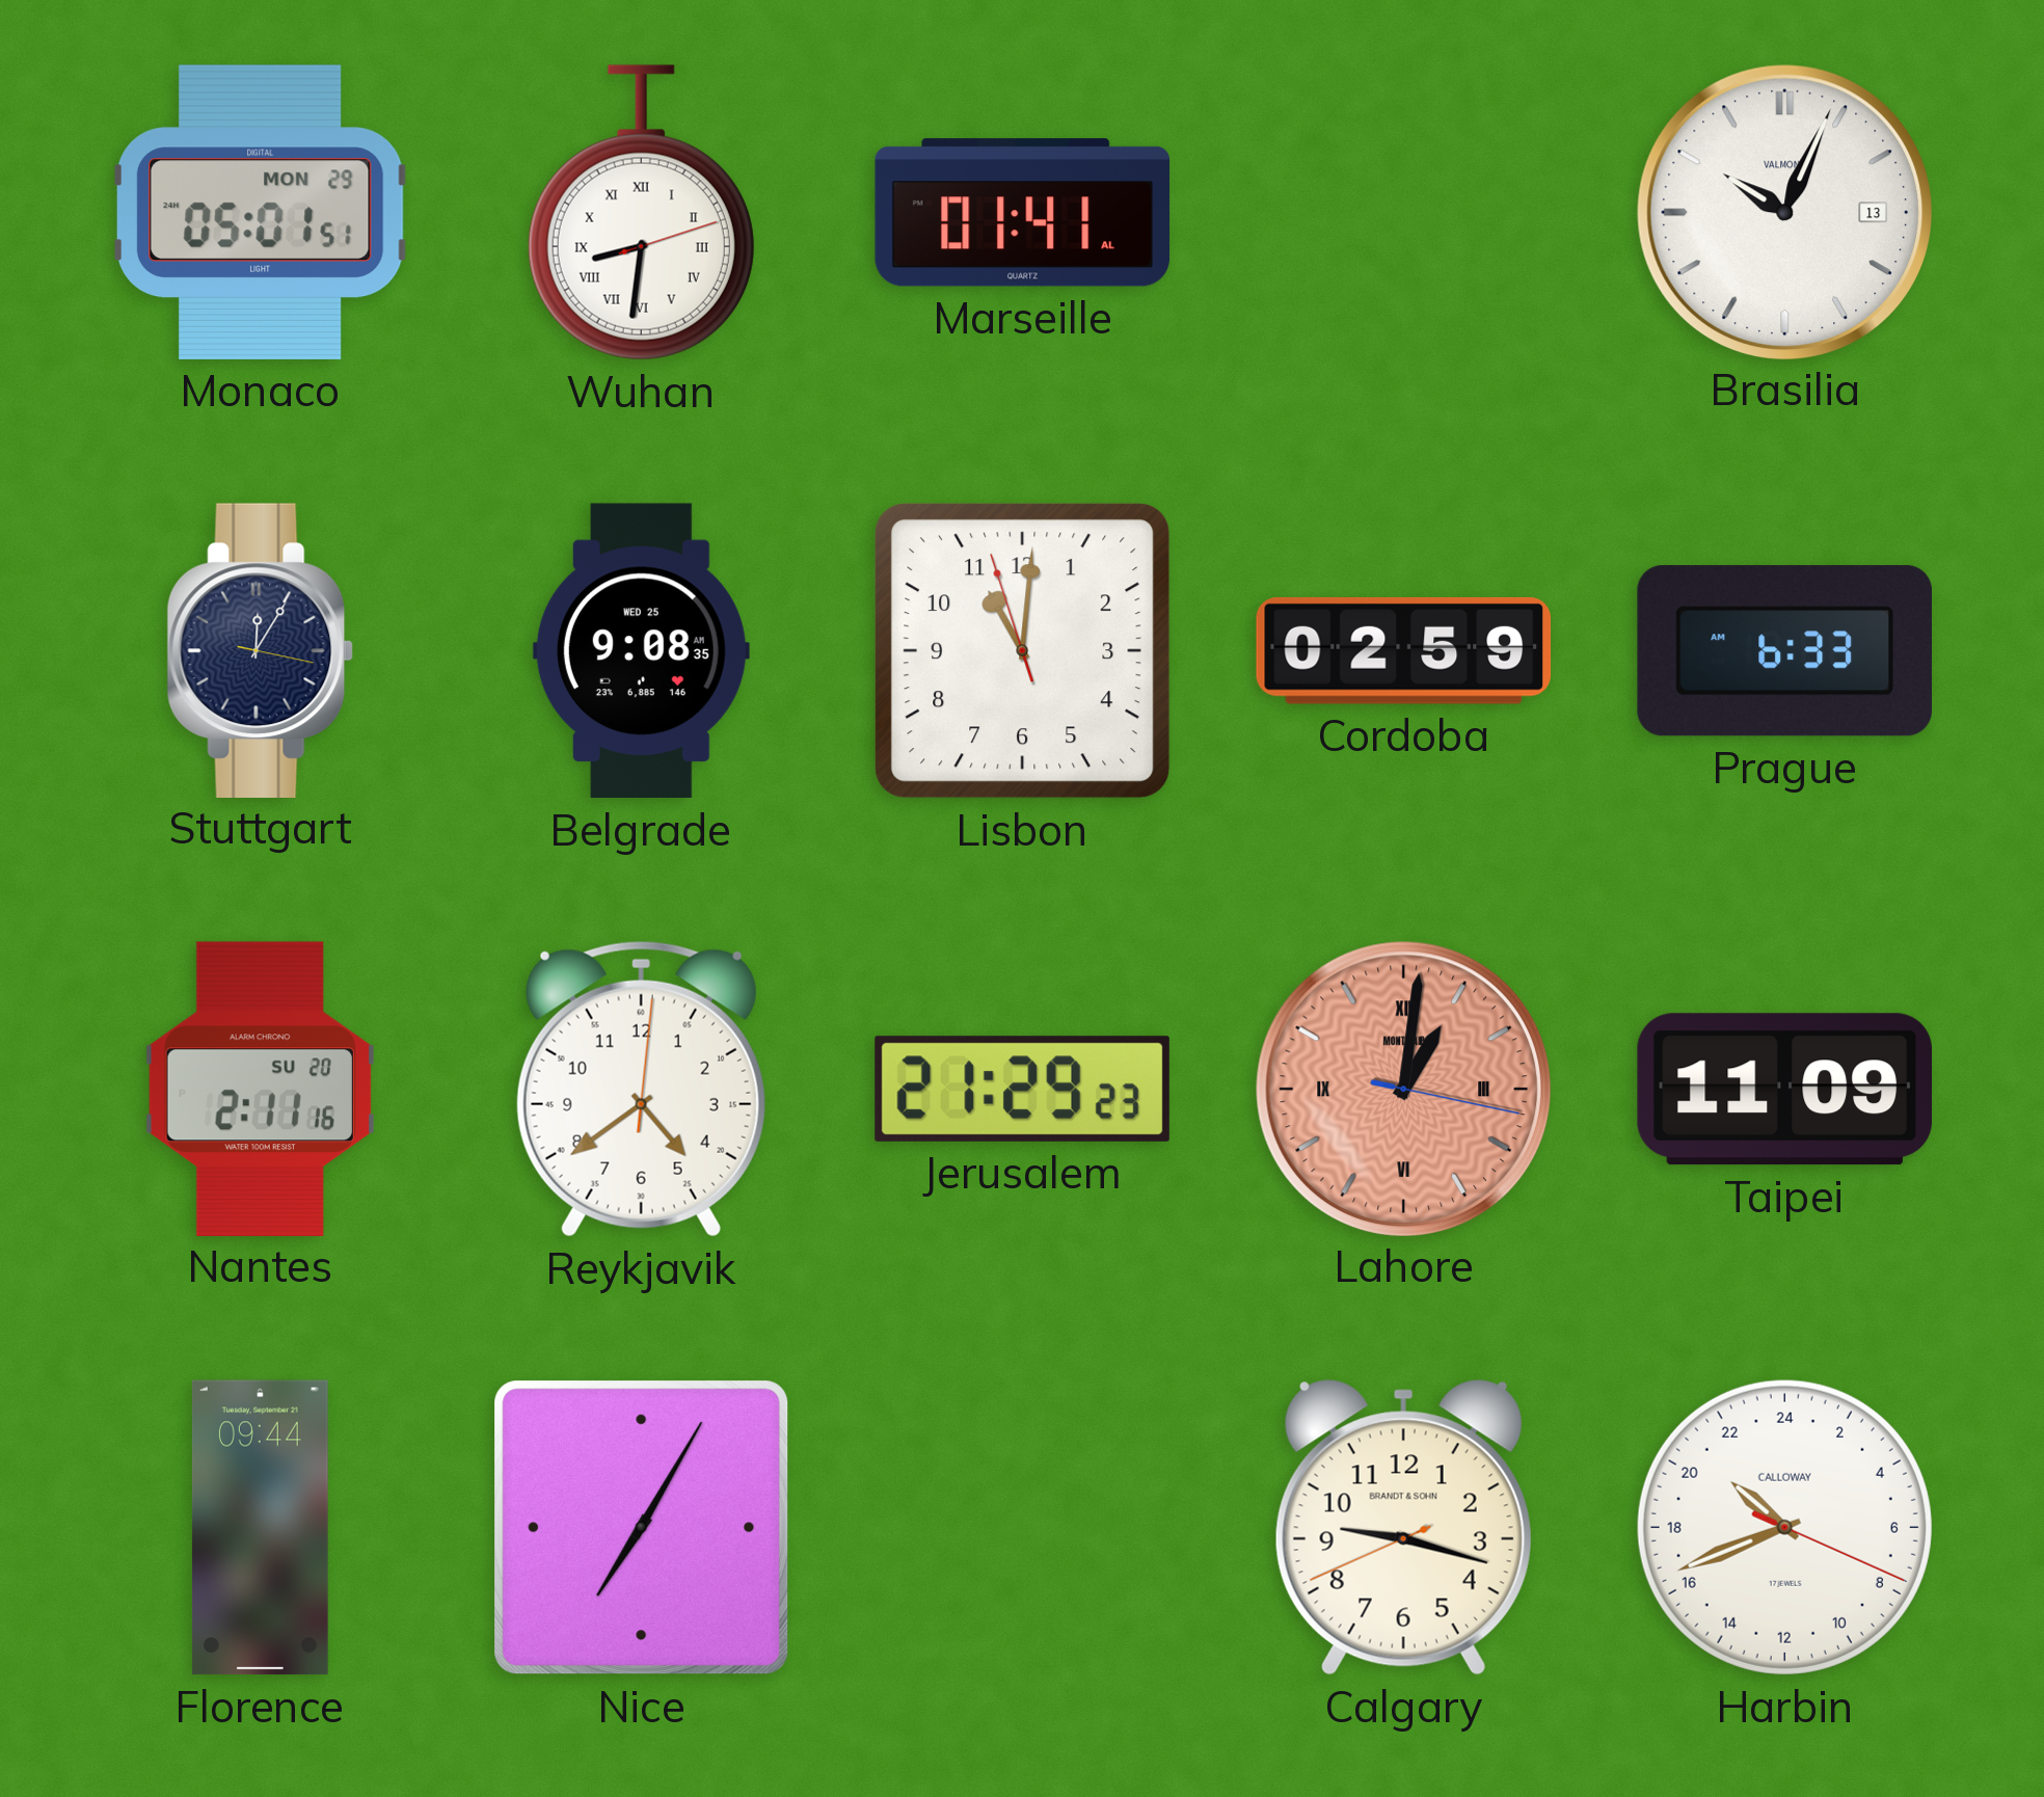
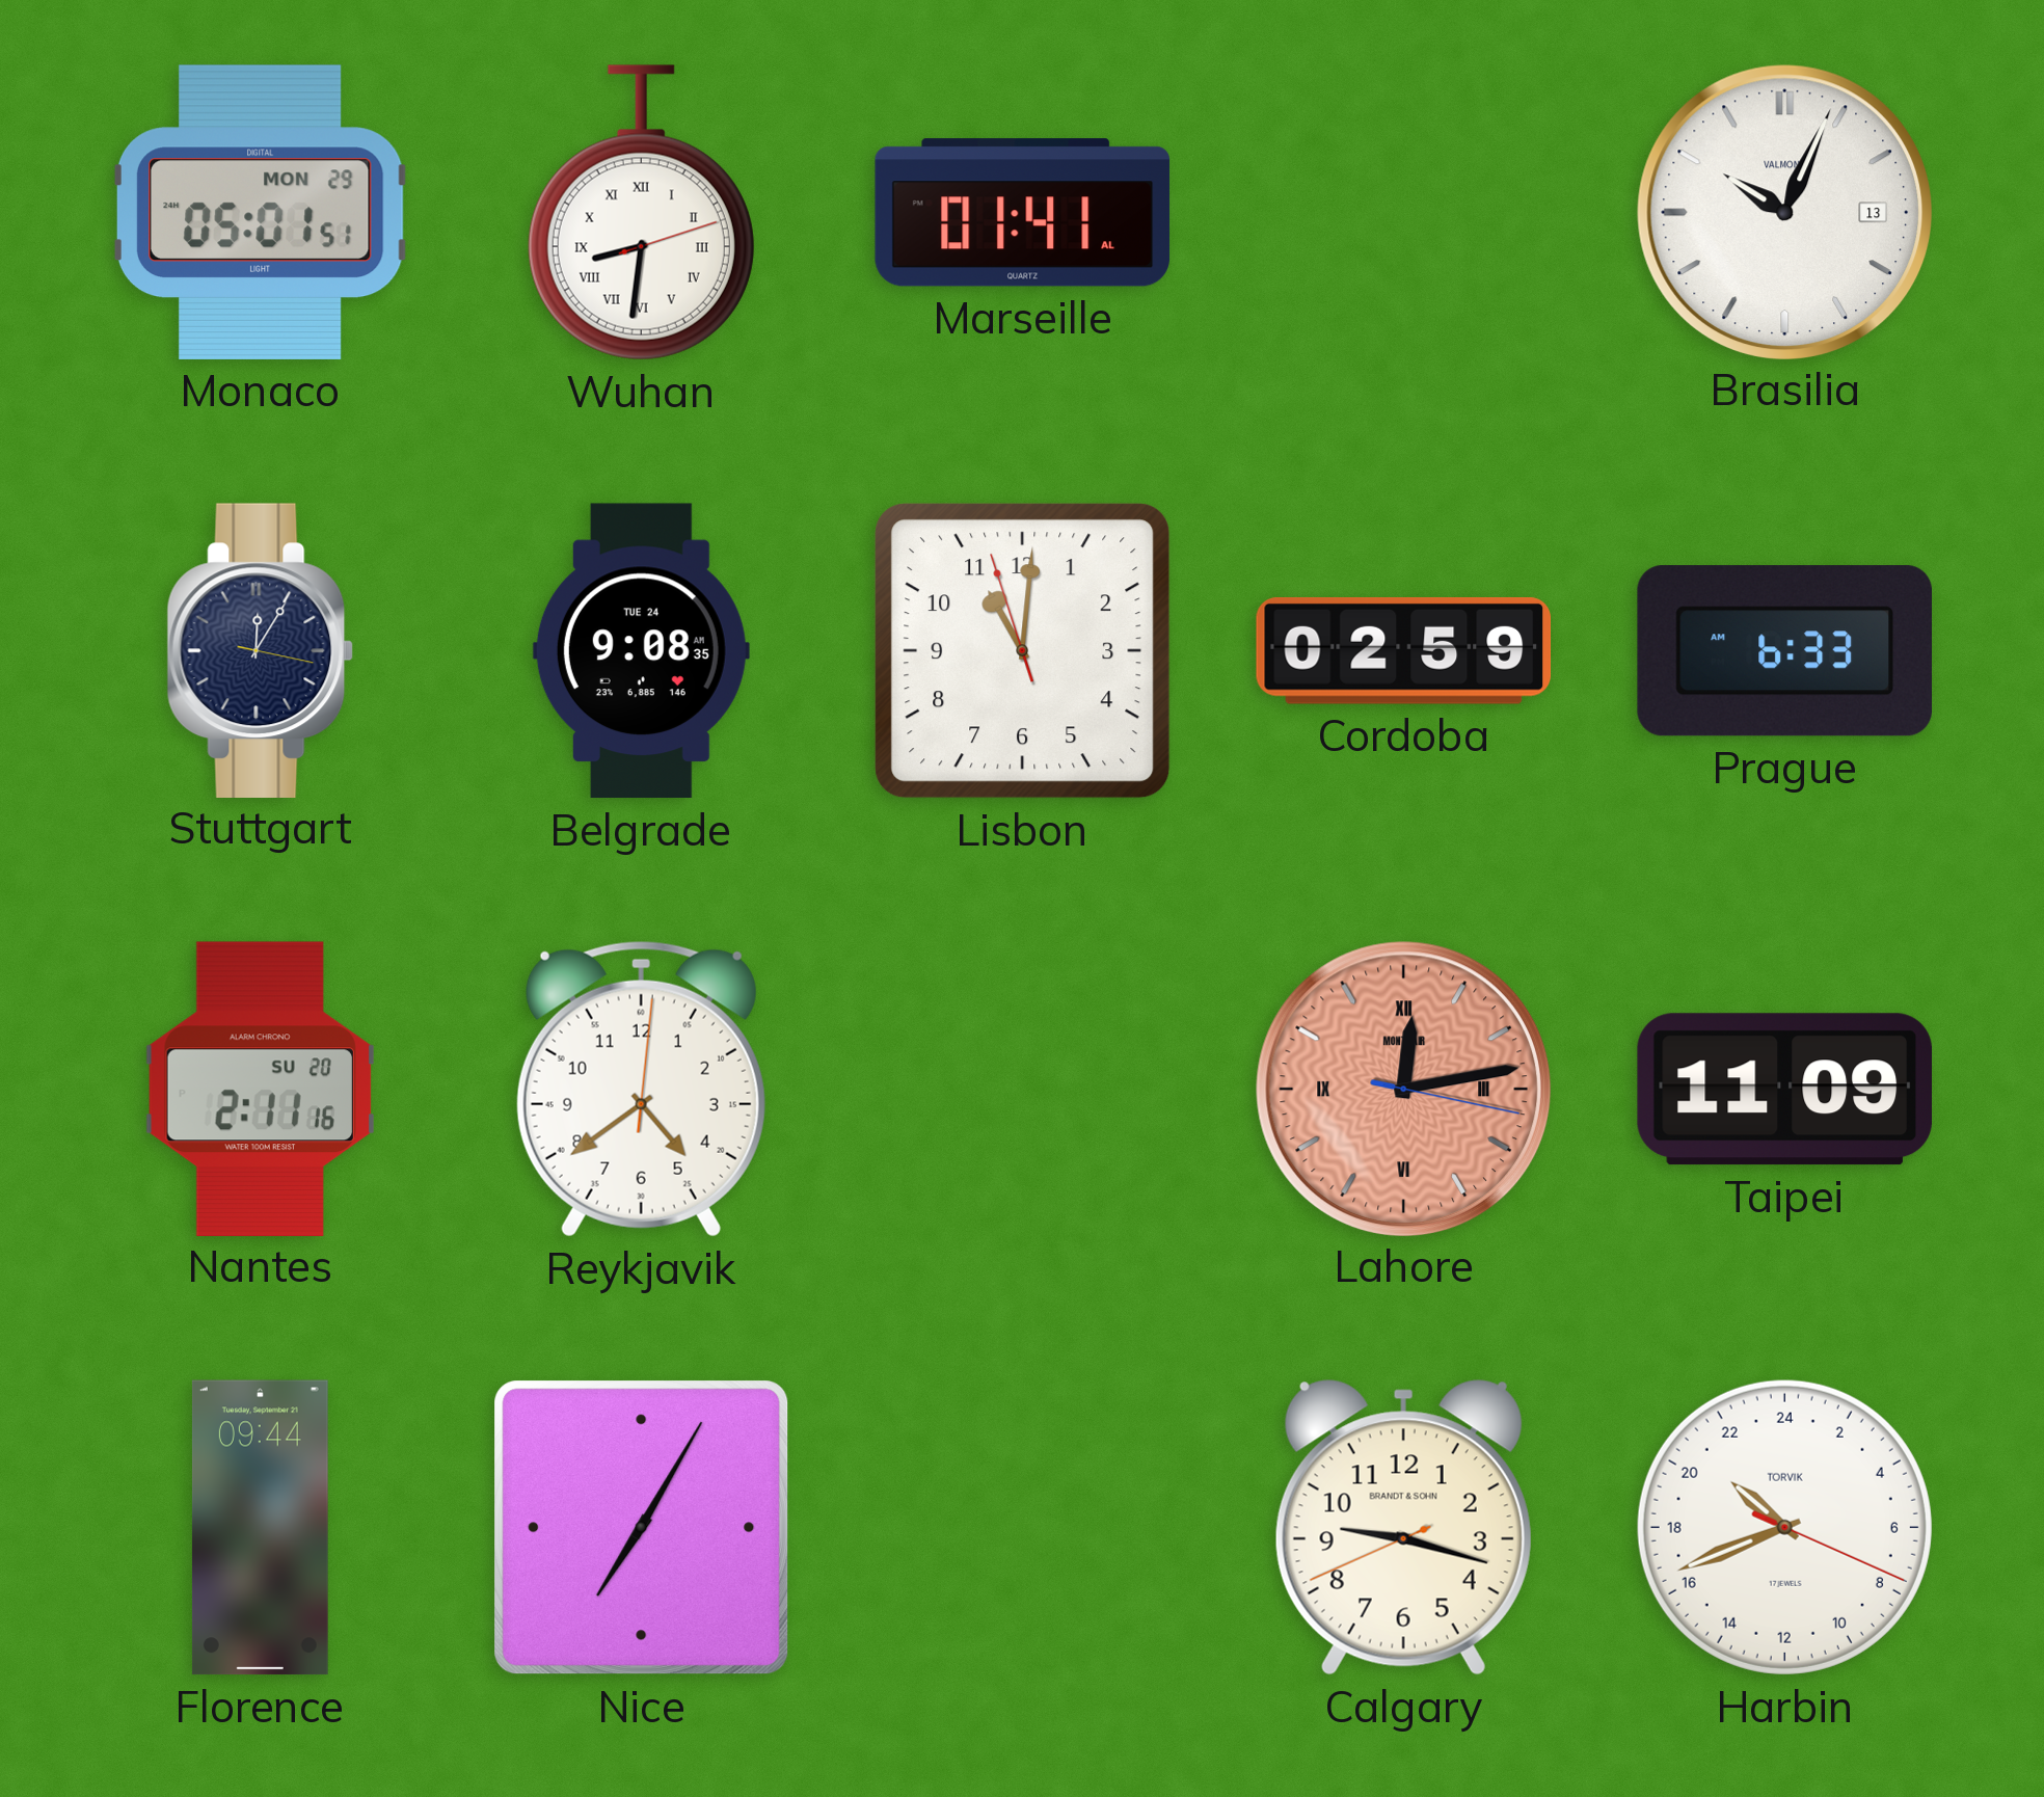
Belgrade date: WED 25 -> TUE 24
Jerusalem: 21:29 -> none
Lahore: 1:01 -> 12:13
Harbin brand: CALLOWAY -> TORVIK
